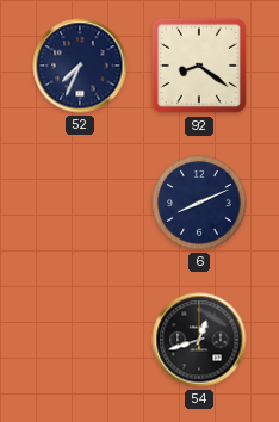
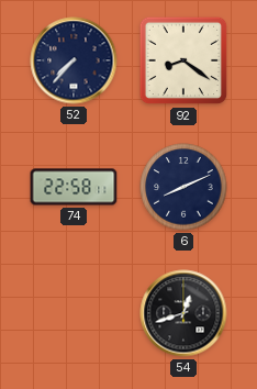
52: 7:34 -> 7:37
74: none -> 22:58
